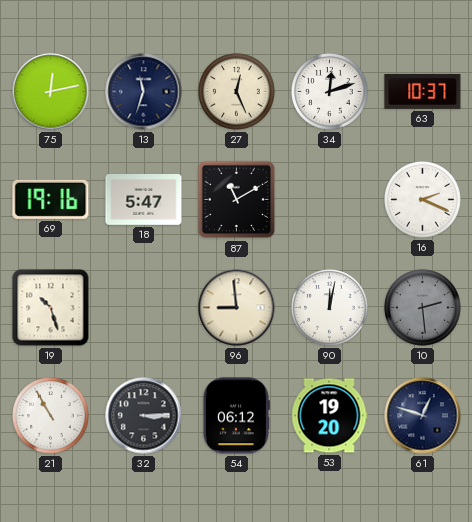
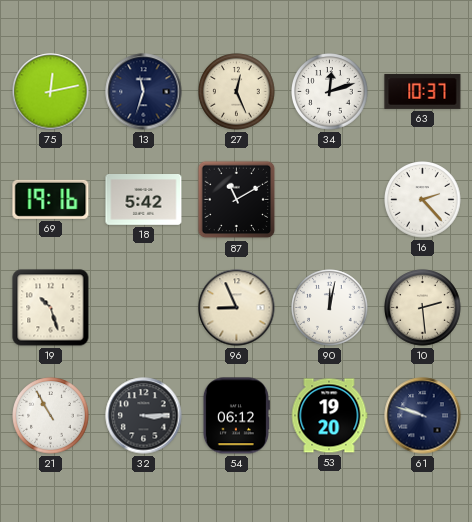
18: 5:47 -> 5:42
16: 2:19 -> 2:23
96: 8:59 -> 8:56
10 dial: grey -> cream
61: 12:48 -> 9:48
